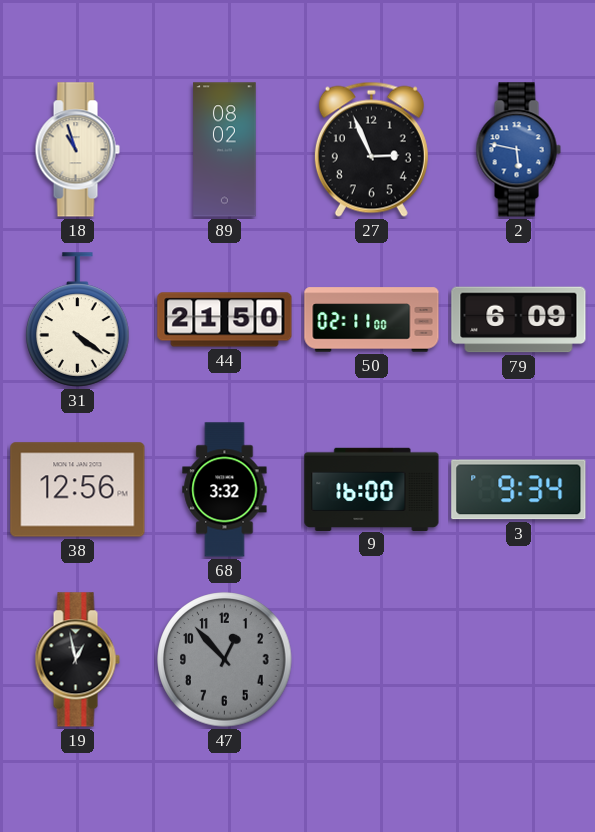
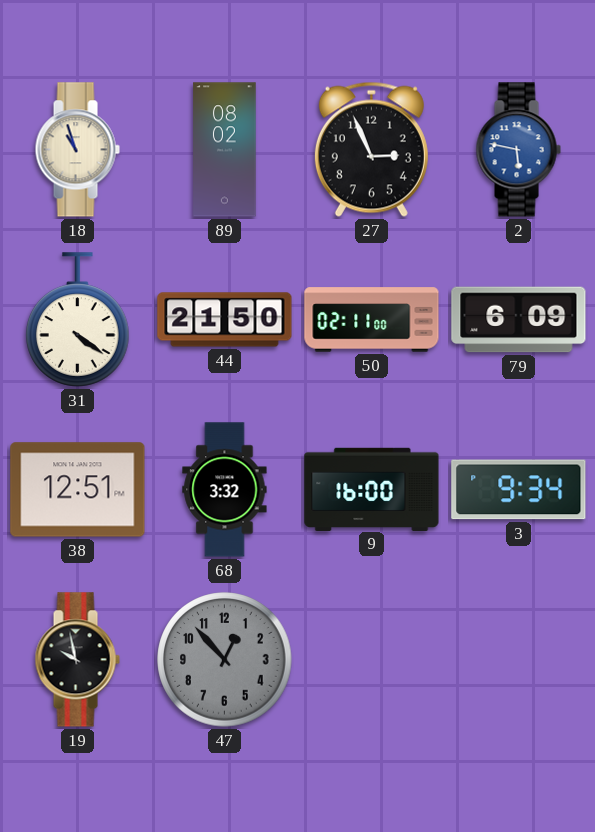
38: 12:56 -> 12:51
19: 12:58 -> 9:58
